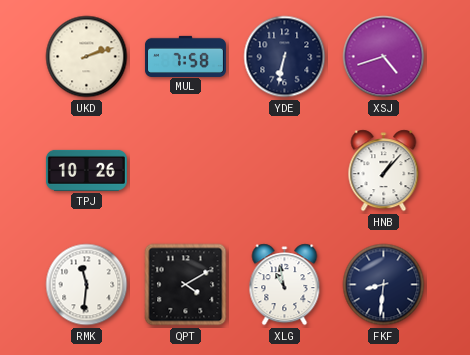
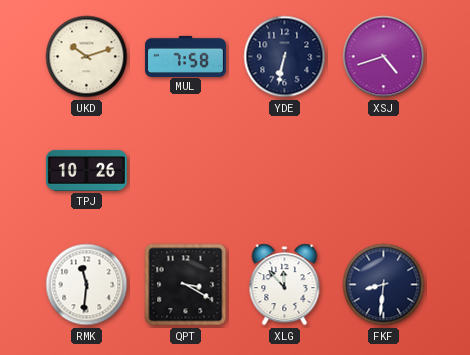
UKD: 2:12 -> 10:12
HNB: 1:07 -> none
QPT: 4:10 -> 3:20
XLG: 10:58 -> 11:53
